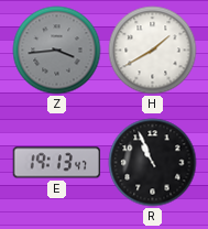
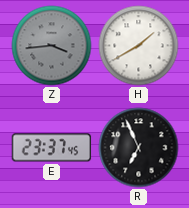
E: 19:13 -> 23:37
R: 10:56 -> 6:56
